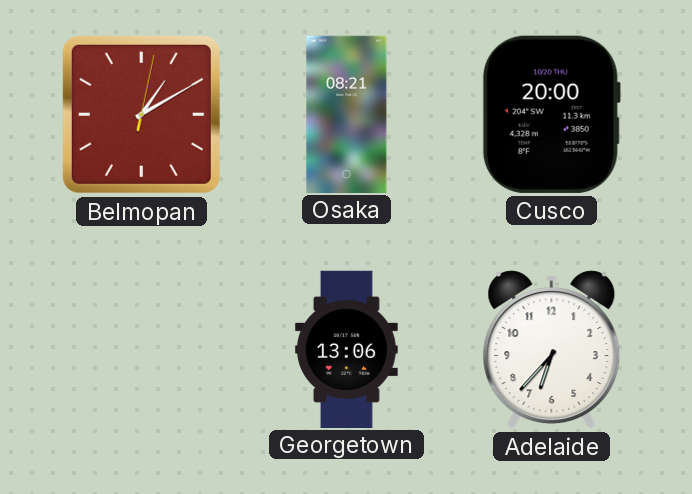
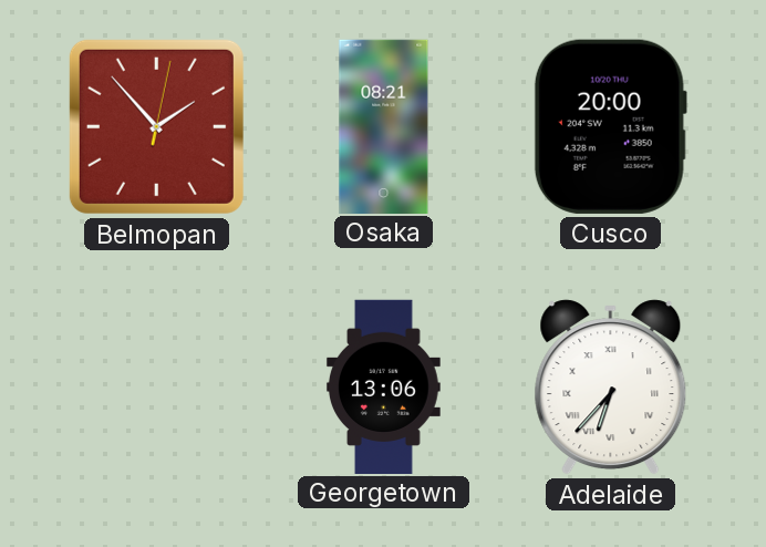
Belmopan: 1:10 -> 1:53
Adelaide numerals: Arabic -> Roman
